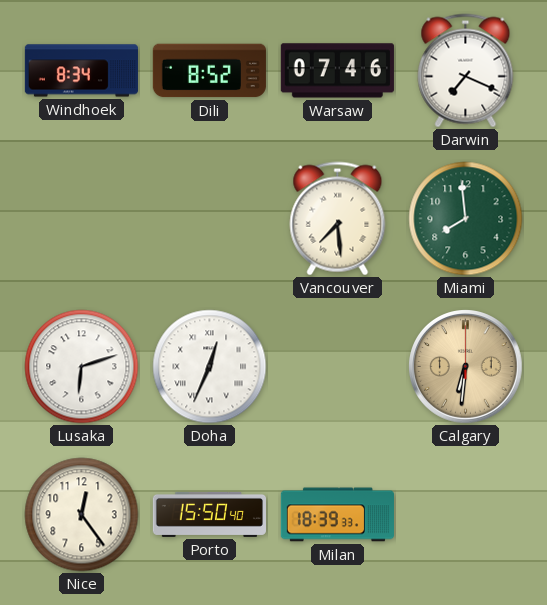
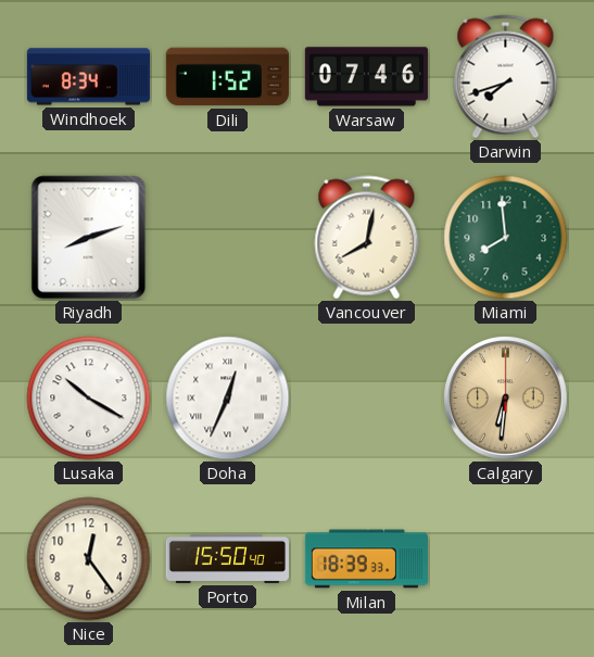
Dili: 8:52 -> 1:52
Darwin: 7:19 -> 7:42
Riyadh: none -> 8:12
Vancouver: 7:29 -> 8:02
Lusaka: 6:12 -> 10:20
